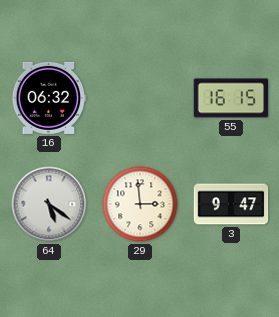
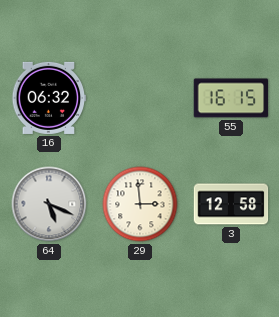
64: 5:21 -> 5:19
3: 9:47 -> 12:58
